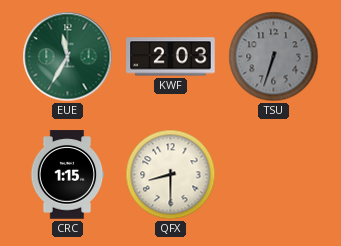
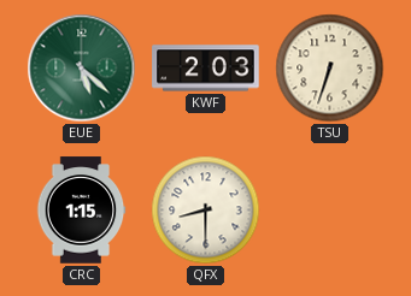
EUE: 11:35 -> 5:22
TSU dial: grey -> cream
